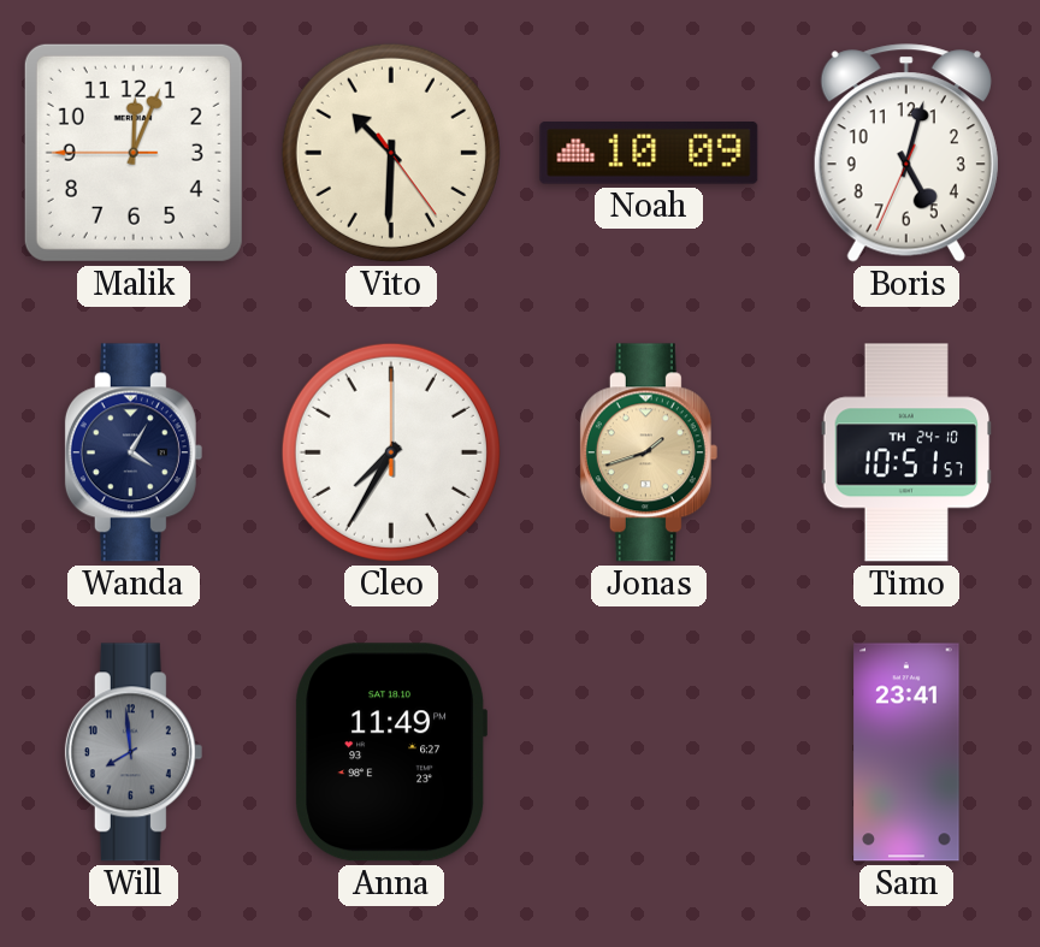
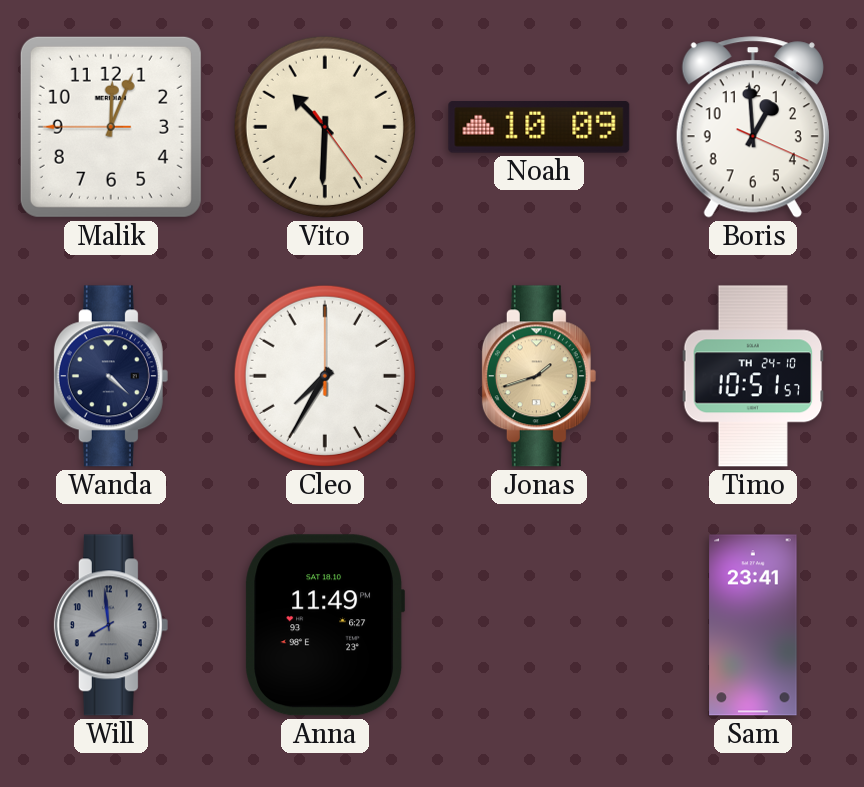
Boris: 5:02 -> 12:59
Wanda: 4:05 -> 4:22
